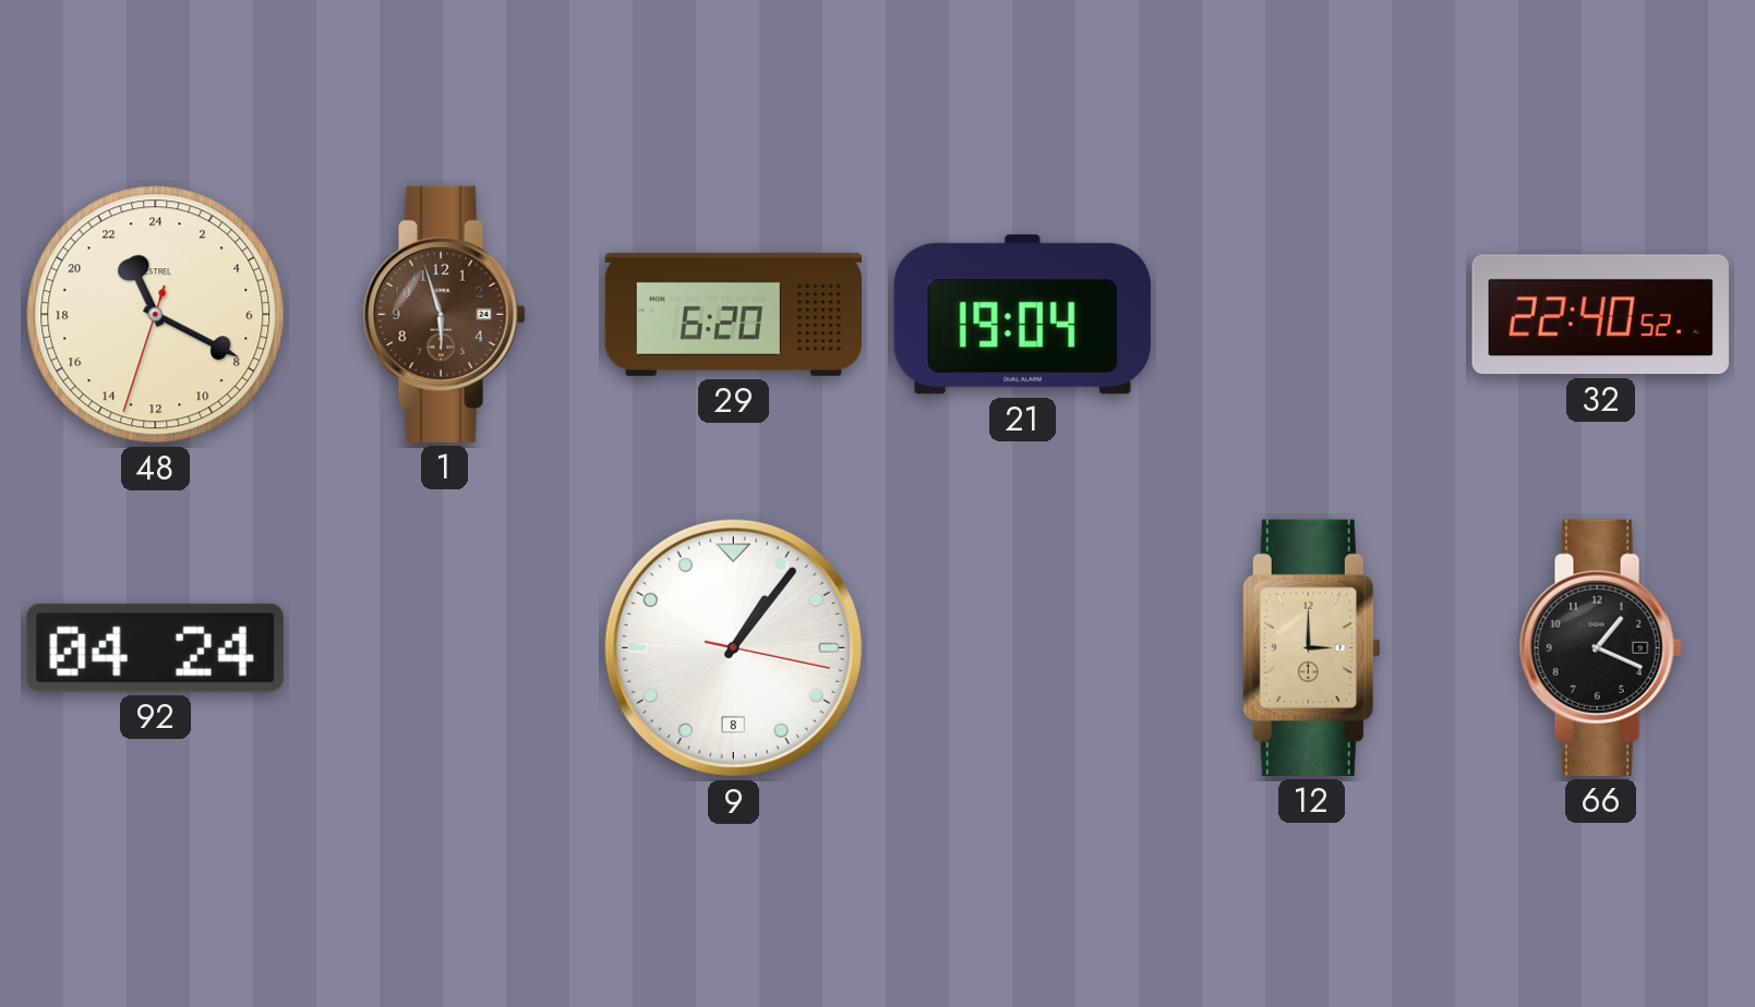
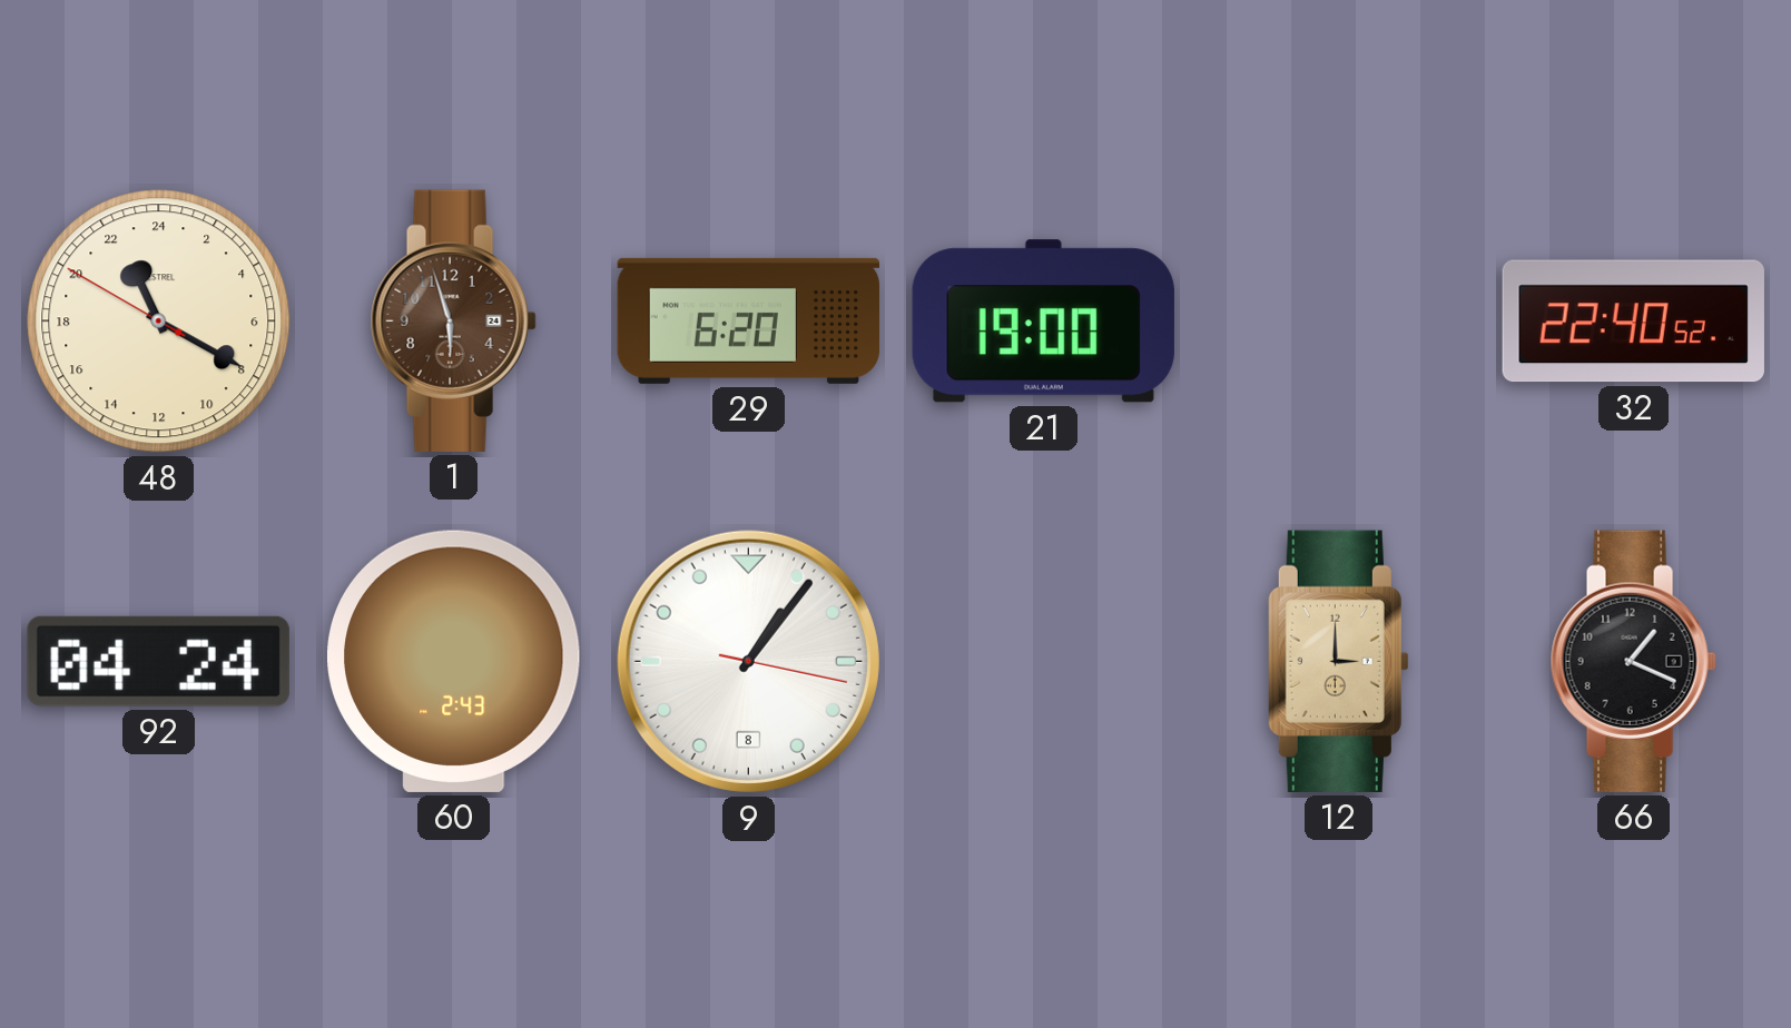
48: 22:19:33 -> 22:19:50
21: 19:04 -> 19:00
60: none -> 2:43
